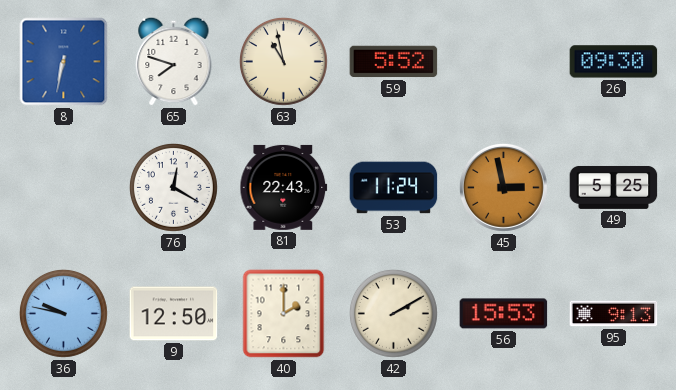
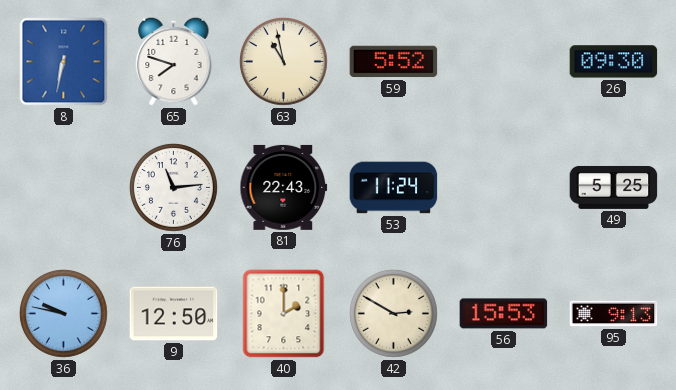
76: 12:20 -> 11:14
45: 2:58 -> none
42: 2:10 -> 2:50
